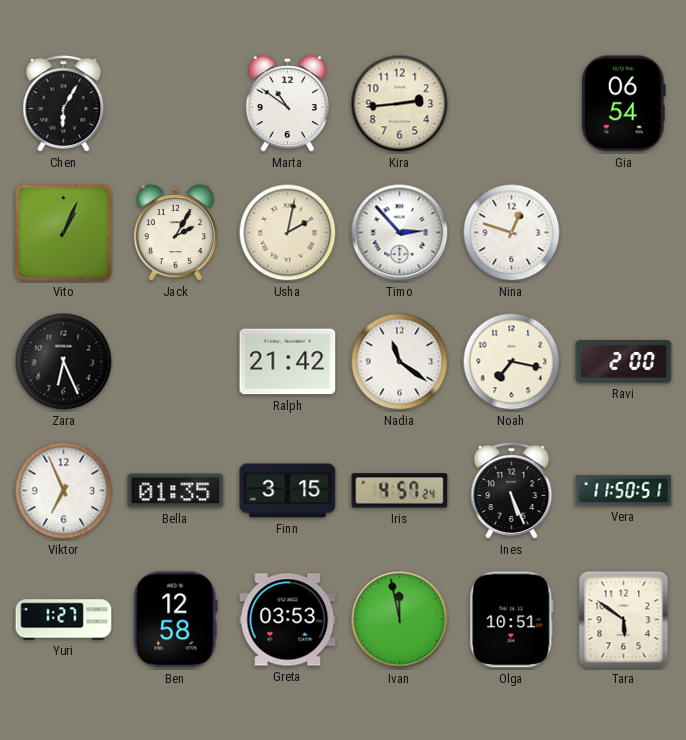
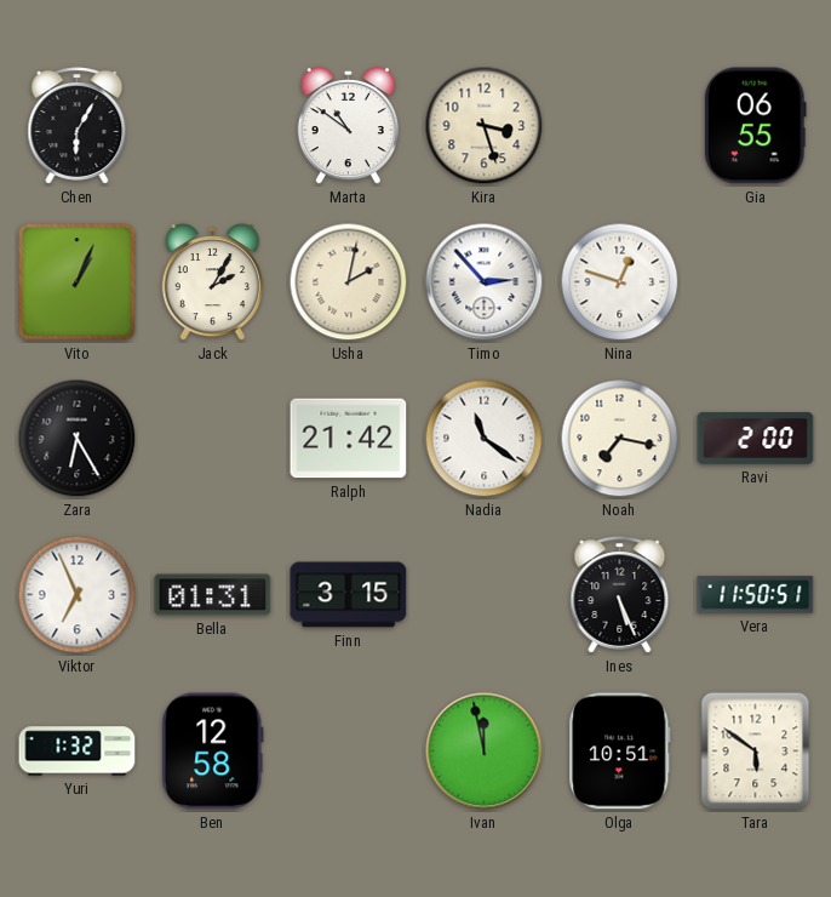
Kira: 2:44 -> 3:27
Gia: 06:54 -> 06:55
Zara: 6:26 -> 6:25
Bella: 01:35 -> 01:31
Iris: 4:57 -> none
Yuri: 1:27 -> 1:32
Greta: 03:53 -> none
